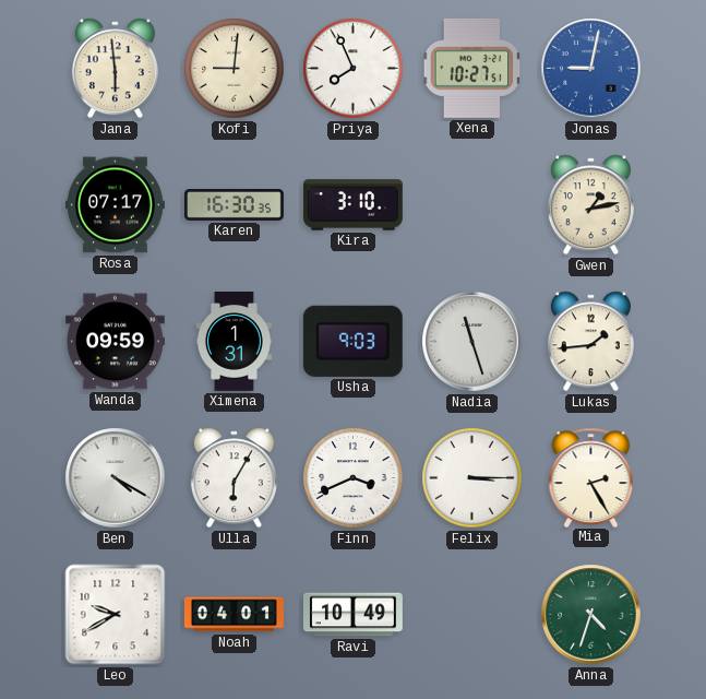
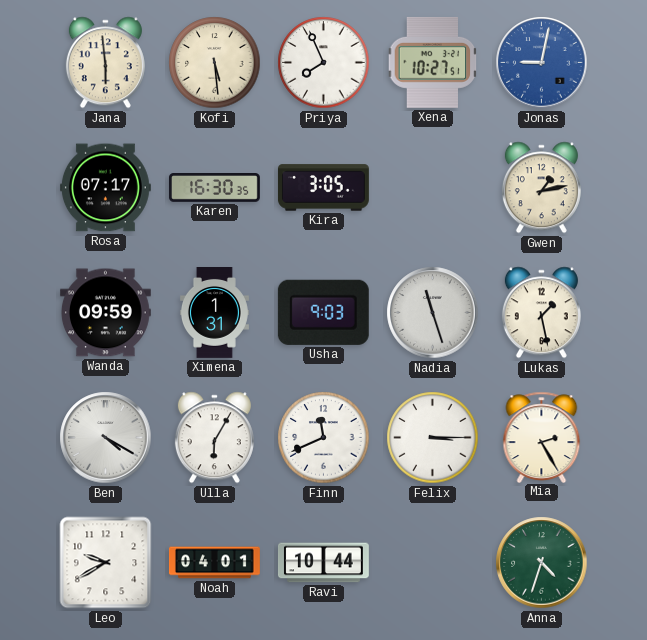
Kofi: 9:01 -> 5:29
Kira: 3:10 -> 3:05
Lukas: 1:44 -> 1:28
Finn: 3:41 -> 11:41
Ravi: 10:49 -> 10:44
